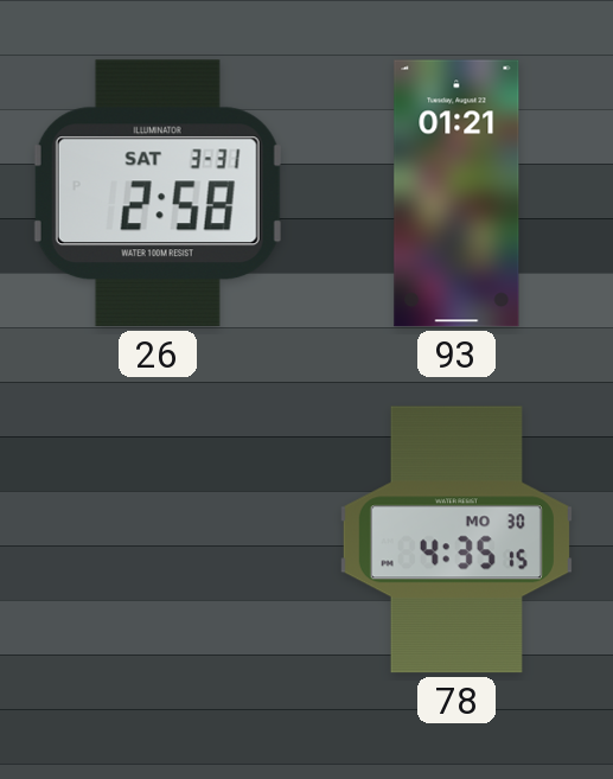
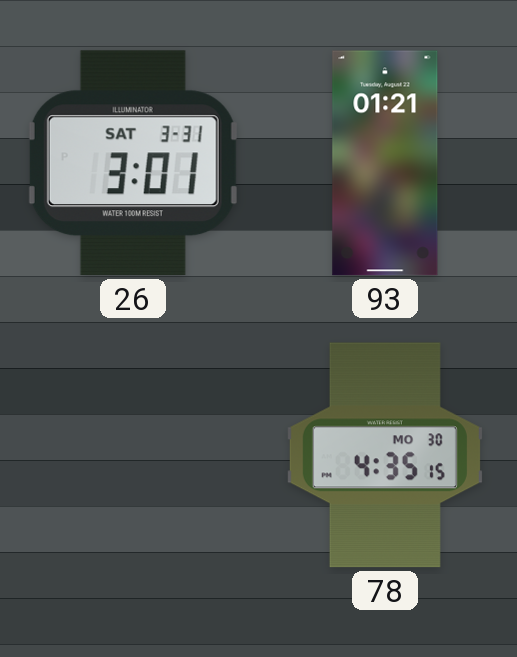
26: 2:58 -> 3:01
